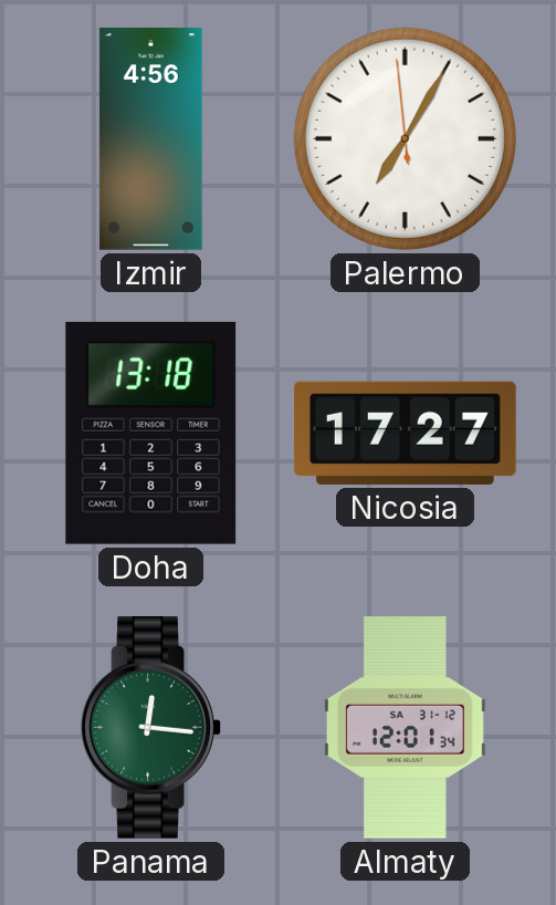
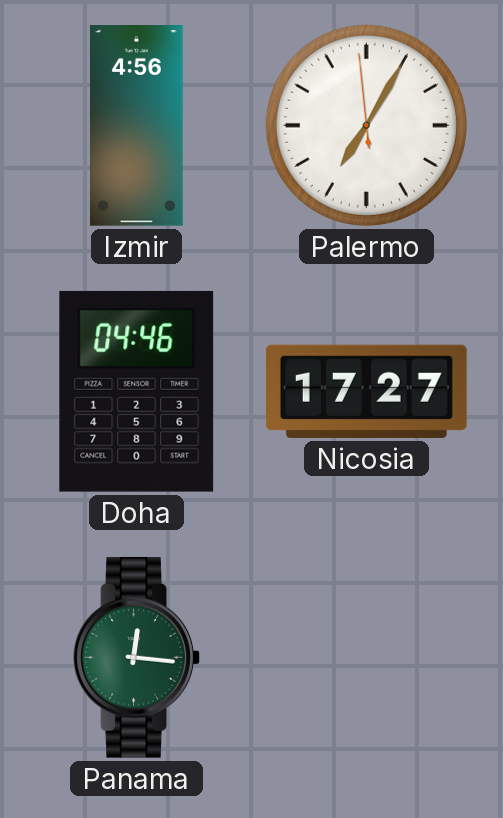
Doha: 13:18 -> 04:46
Almaty: 12:01 -> none
